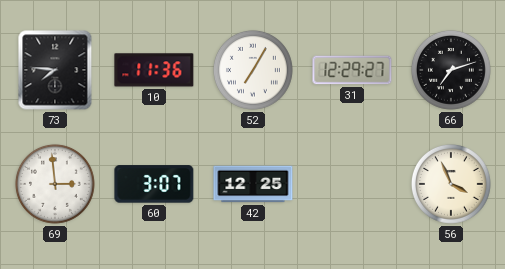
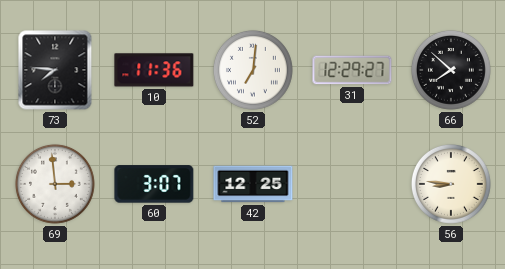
52: 7:05 -> 7:01
66: 7:12 -> 7:52
56: 3:56 -> 8:46
